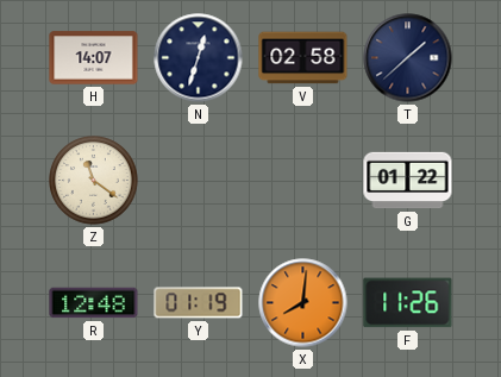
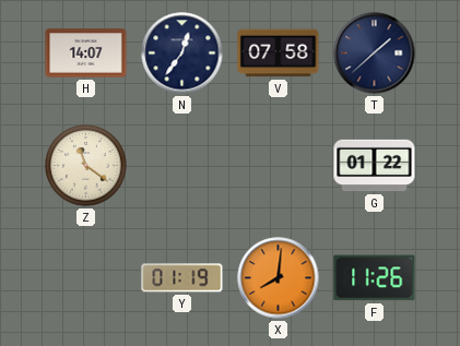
N: 12:33 -> 12:36
V: 02:58 -> 07:58
R: 12:48 -> none
